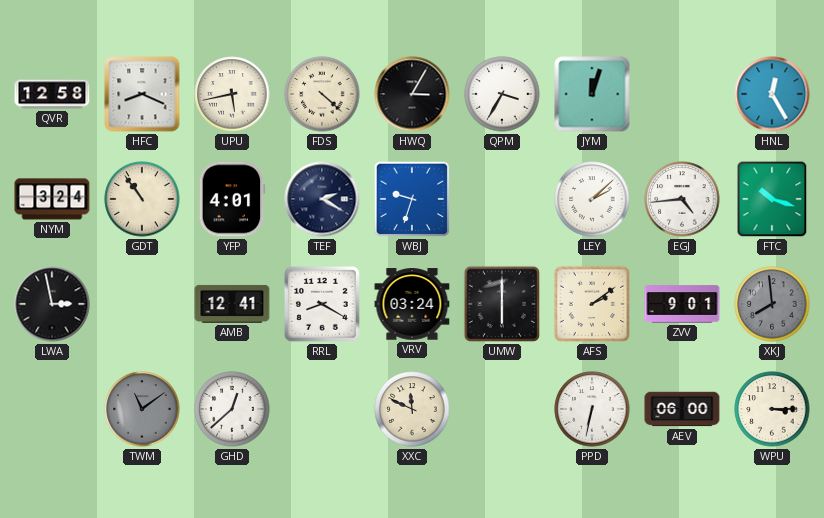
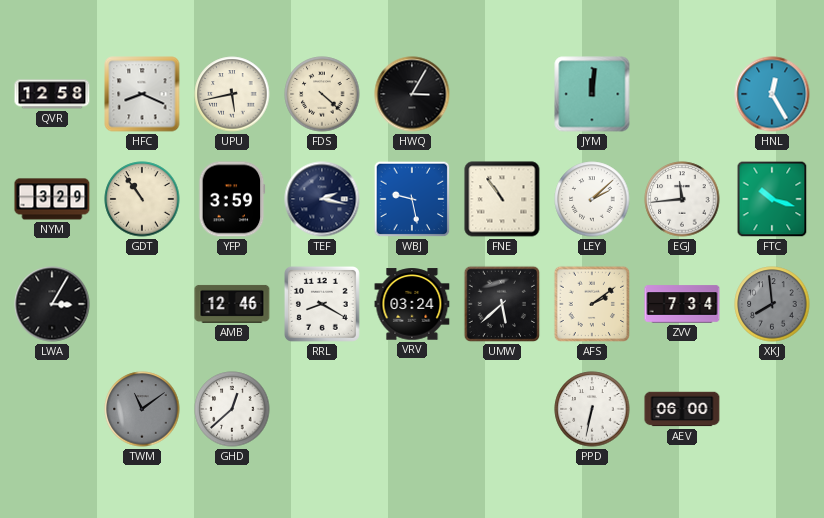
QPM: 3:35 -> none
JYM: 12:03 -> 12:01
NYM: 3:24 -> 3:29
YFP: 4:01 -> 3:59
TEF: 2:20 -> 2:17
WBJ: 9:33 -> 9:28
FNE: none -> 10:54
EGJ: 4:44 -> 11:44
LWA: 2:58 -> 3:05
AMB: 12:41 -> 12:46
UMW: 6:00 -> 5:38
ZVV: 9:01 -> 7:34
XXC: 11:49 -> none
WPU: 3:15 -> none
